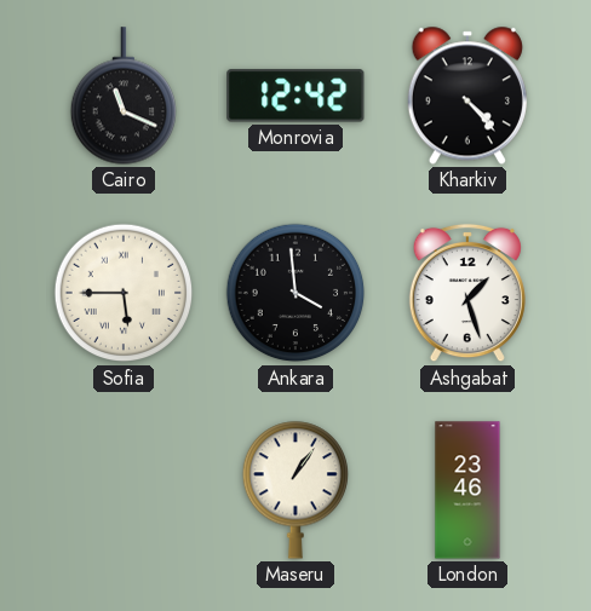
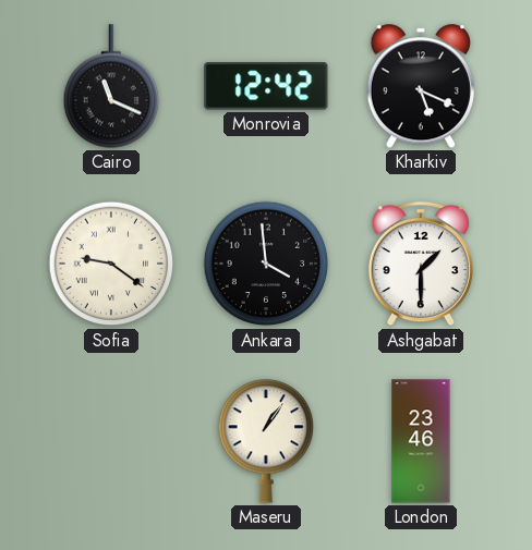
Kharkiv: 4:23 -> 5:19
Sofia: 5:45 -> 9:21
Ashgabat: 1:27 -> 1:30
